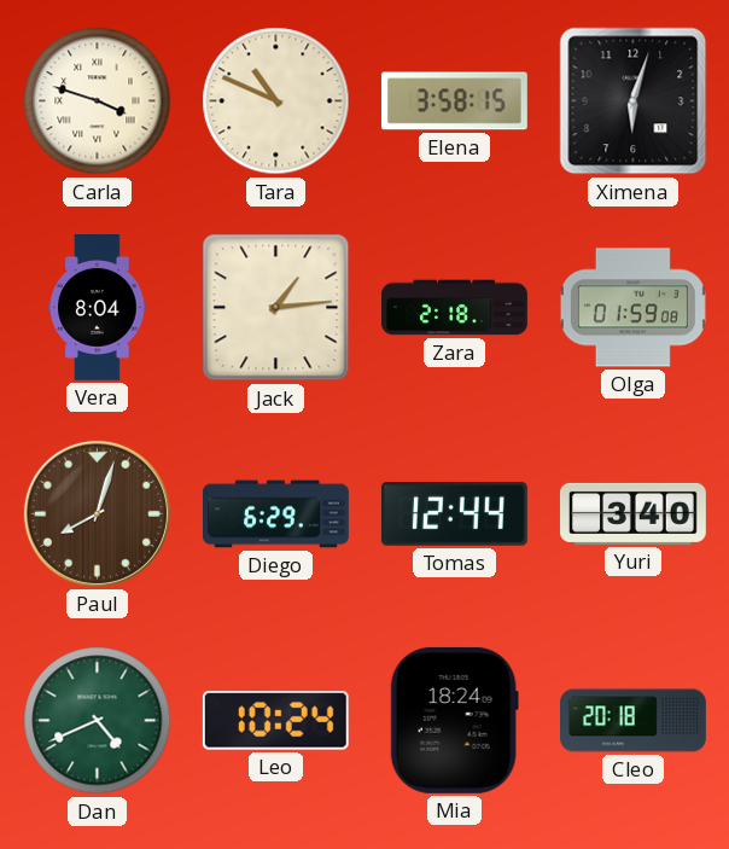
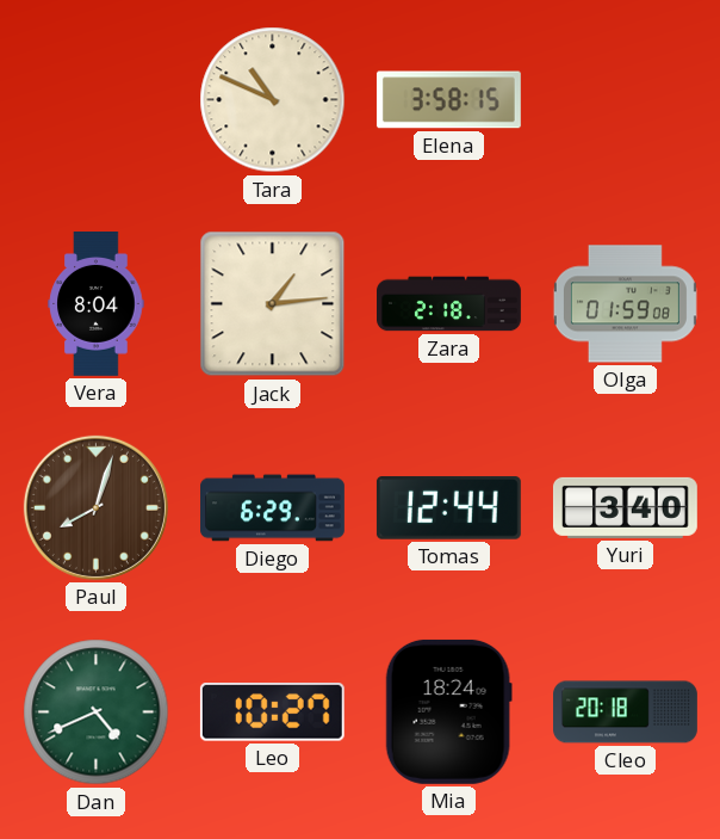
Carla: 3:48 -> none
Ximena: 6:03 -> none
Leo: 10:24 -> 10:27
